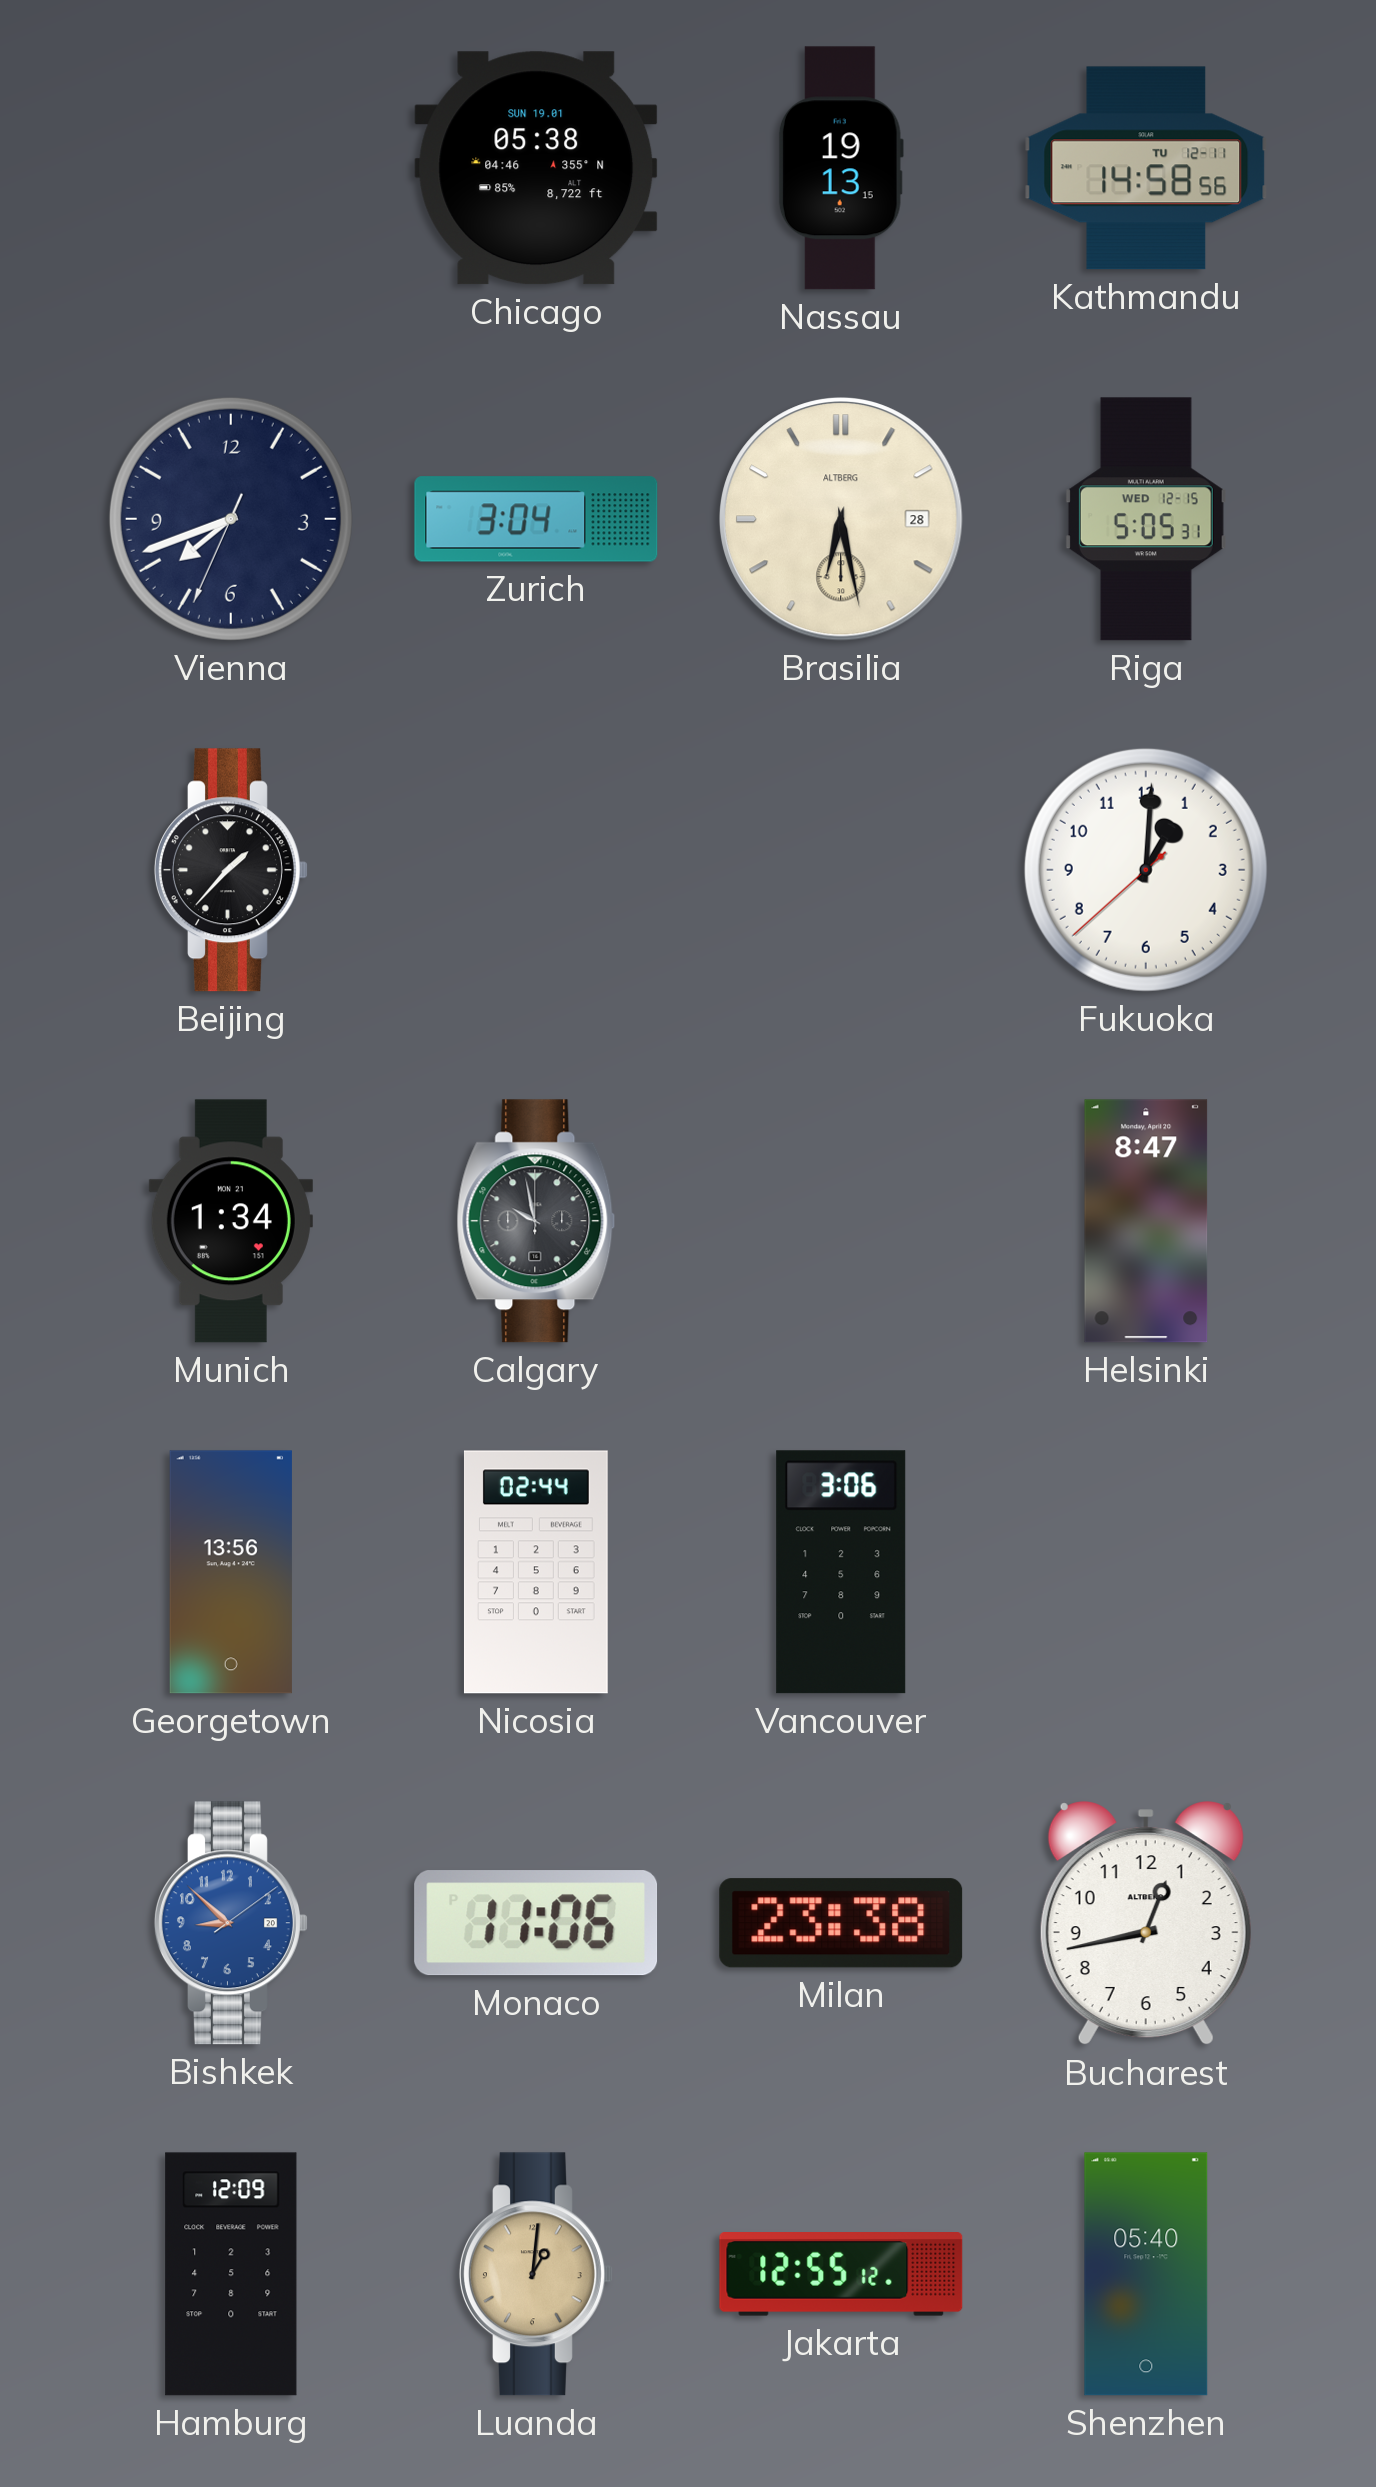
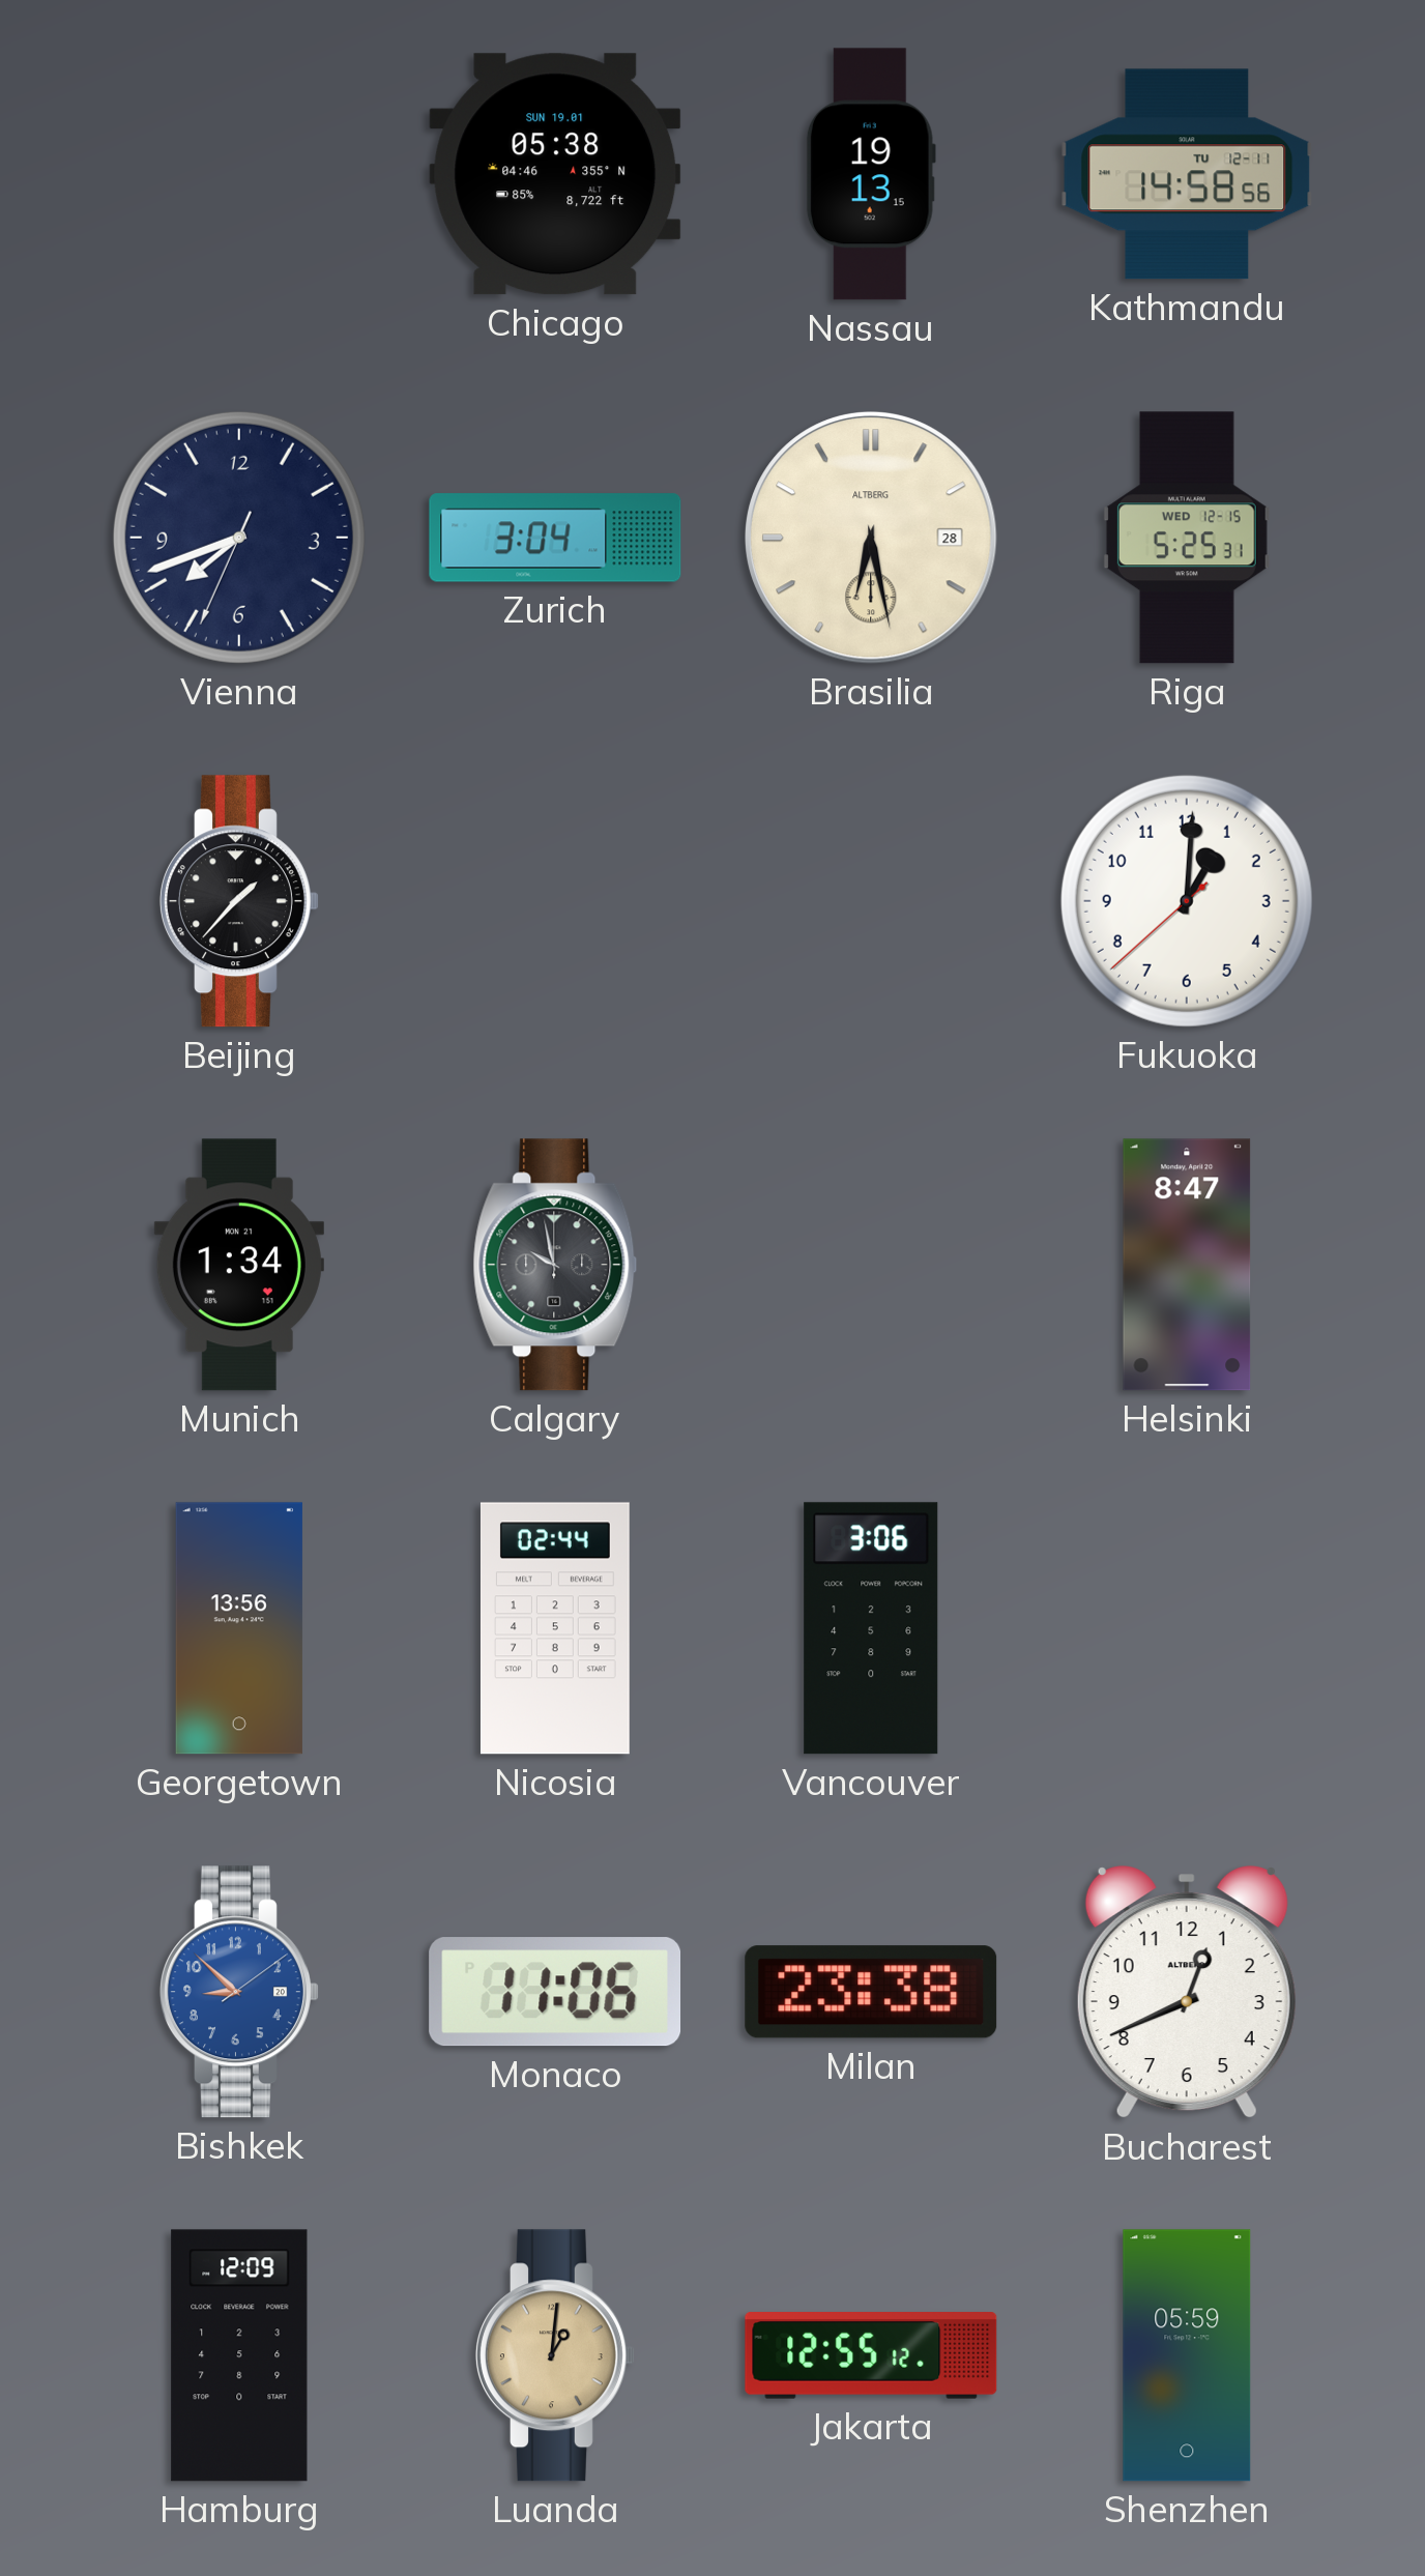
Riga: 5:05 -> 5:25
Bucharest: 12:43 -> 12:41
Shenzhen: 05:40 -> 05:59
